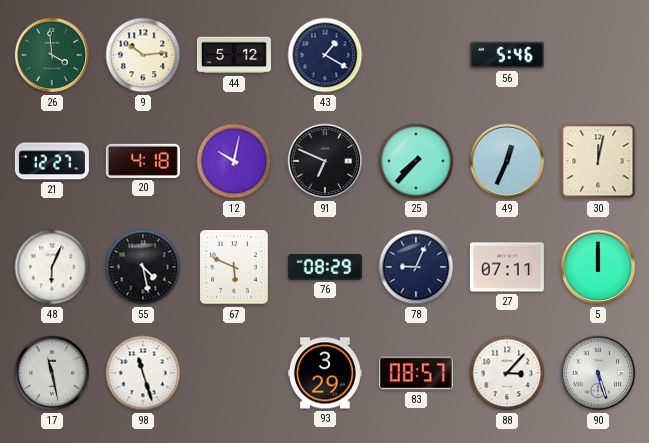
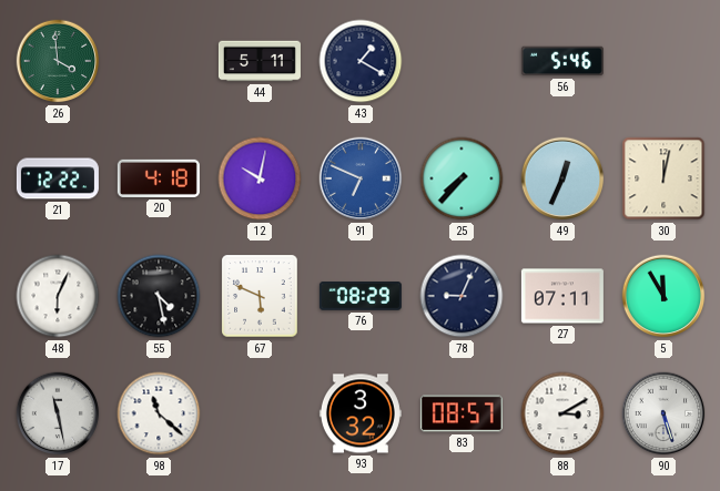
9: 10:14 -> none
44: 5:12 -> 5:11
21: 12:27 -> 12:22
91 dial: black -> blue
5: 12:00 -> 11:55
98: 11:27 -> 11:22
93: 3:29 -> 3:32
88: 3:07 -> 3:10
